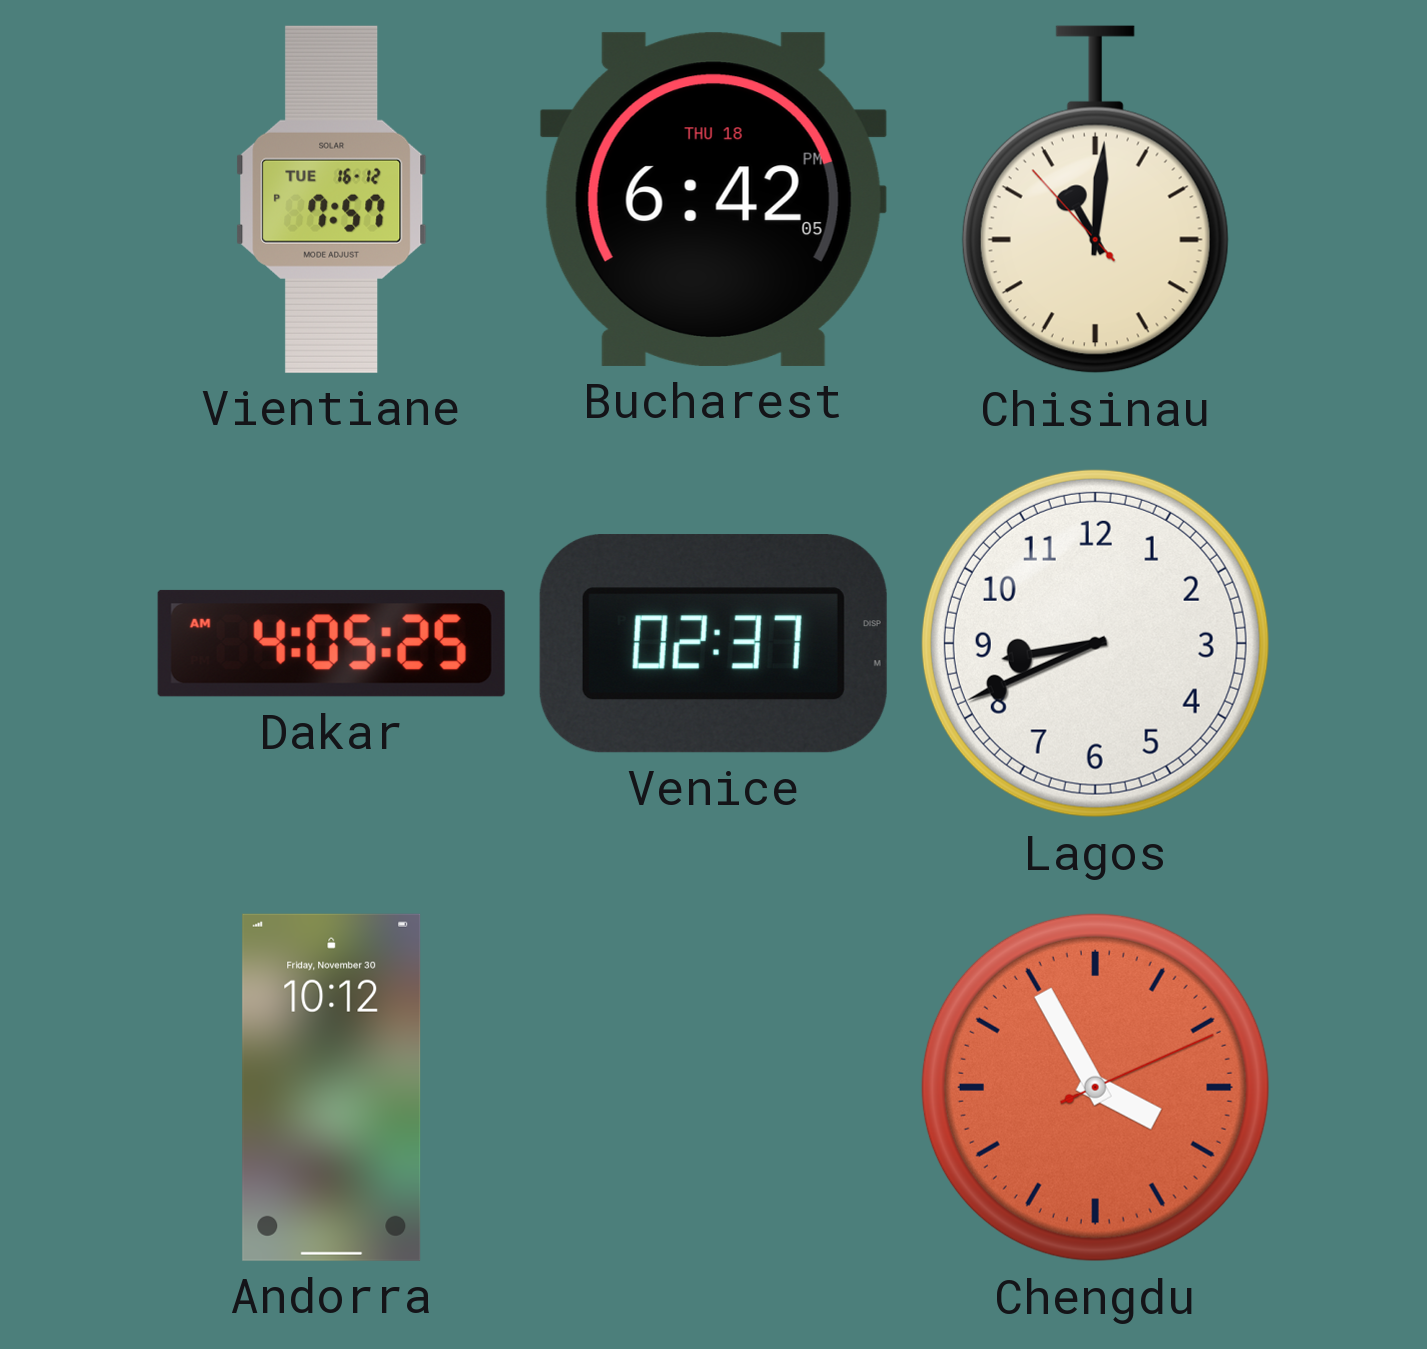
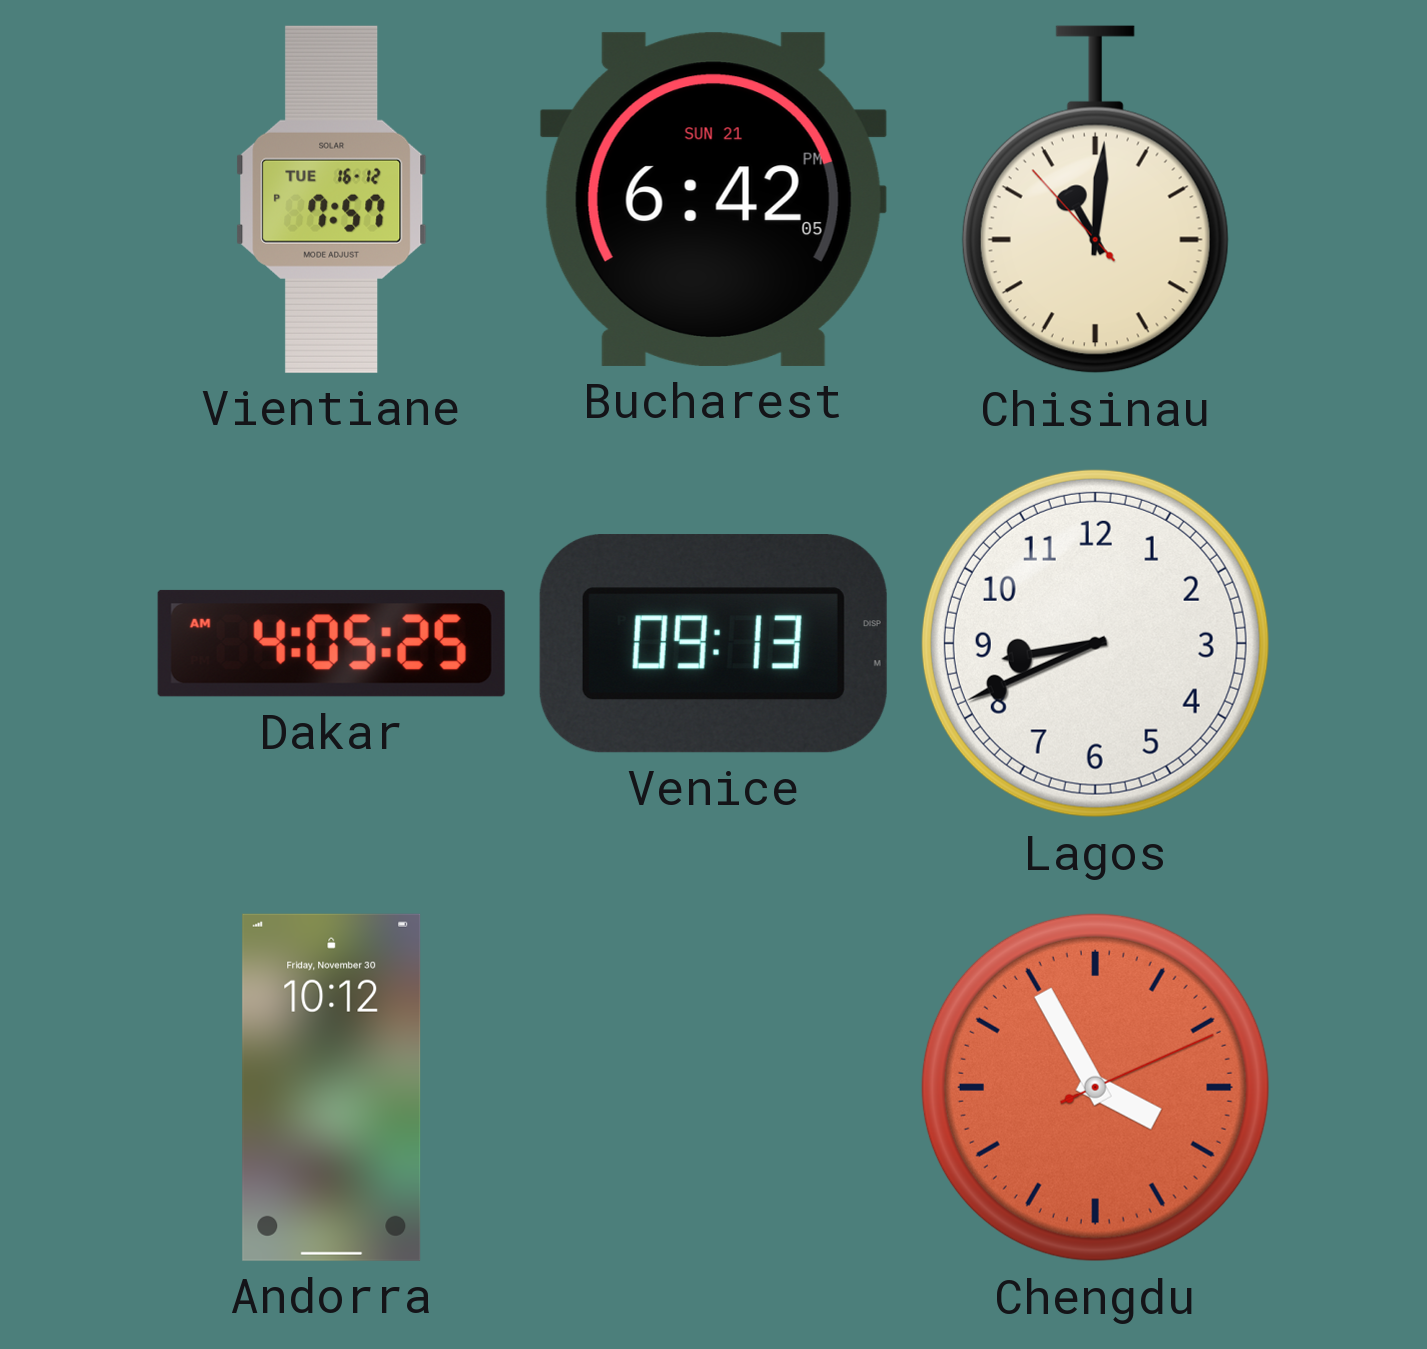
Bucharest date: THU 18 -> SUN 21
Venice: 02:37 -> 09:13
